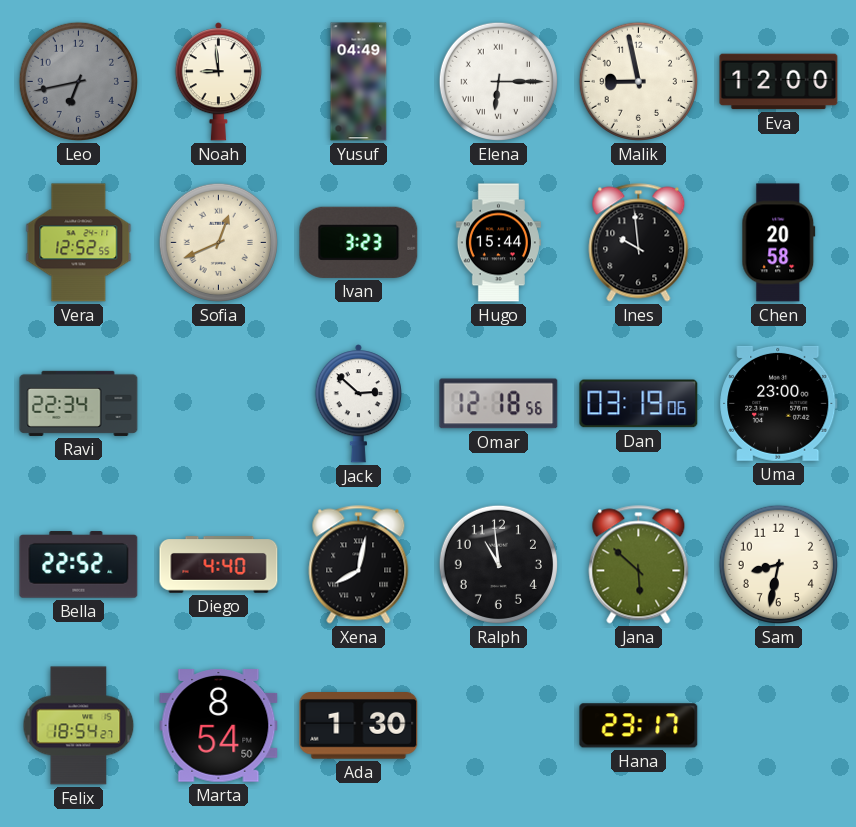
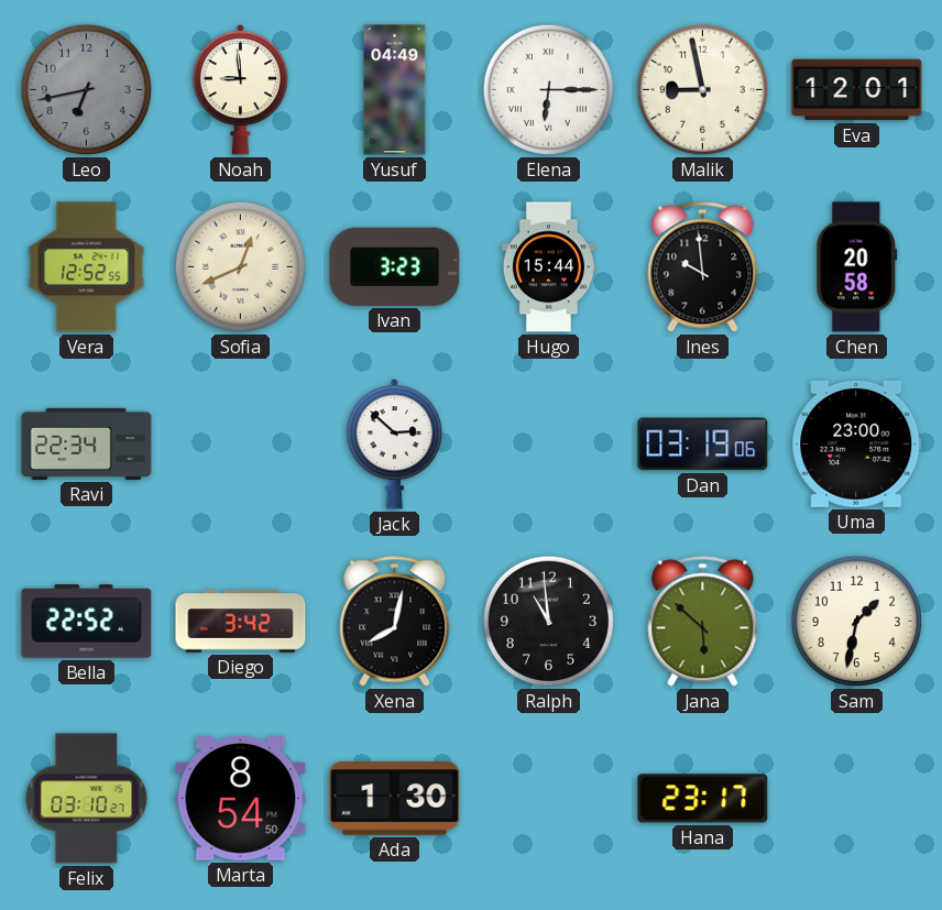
Eva: 12:00 -> 12:01
Omar: 12:18 -> none
Diego: 4:40 -> 3:42
Sam: 8:32 -> 1:32
Felix: 18:54 -> 03:10
